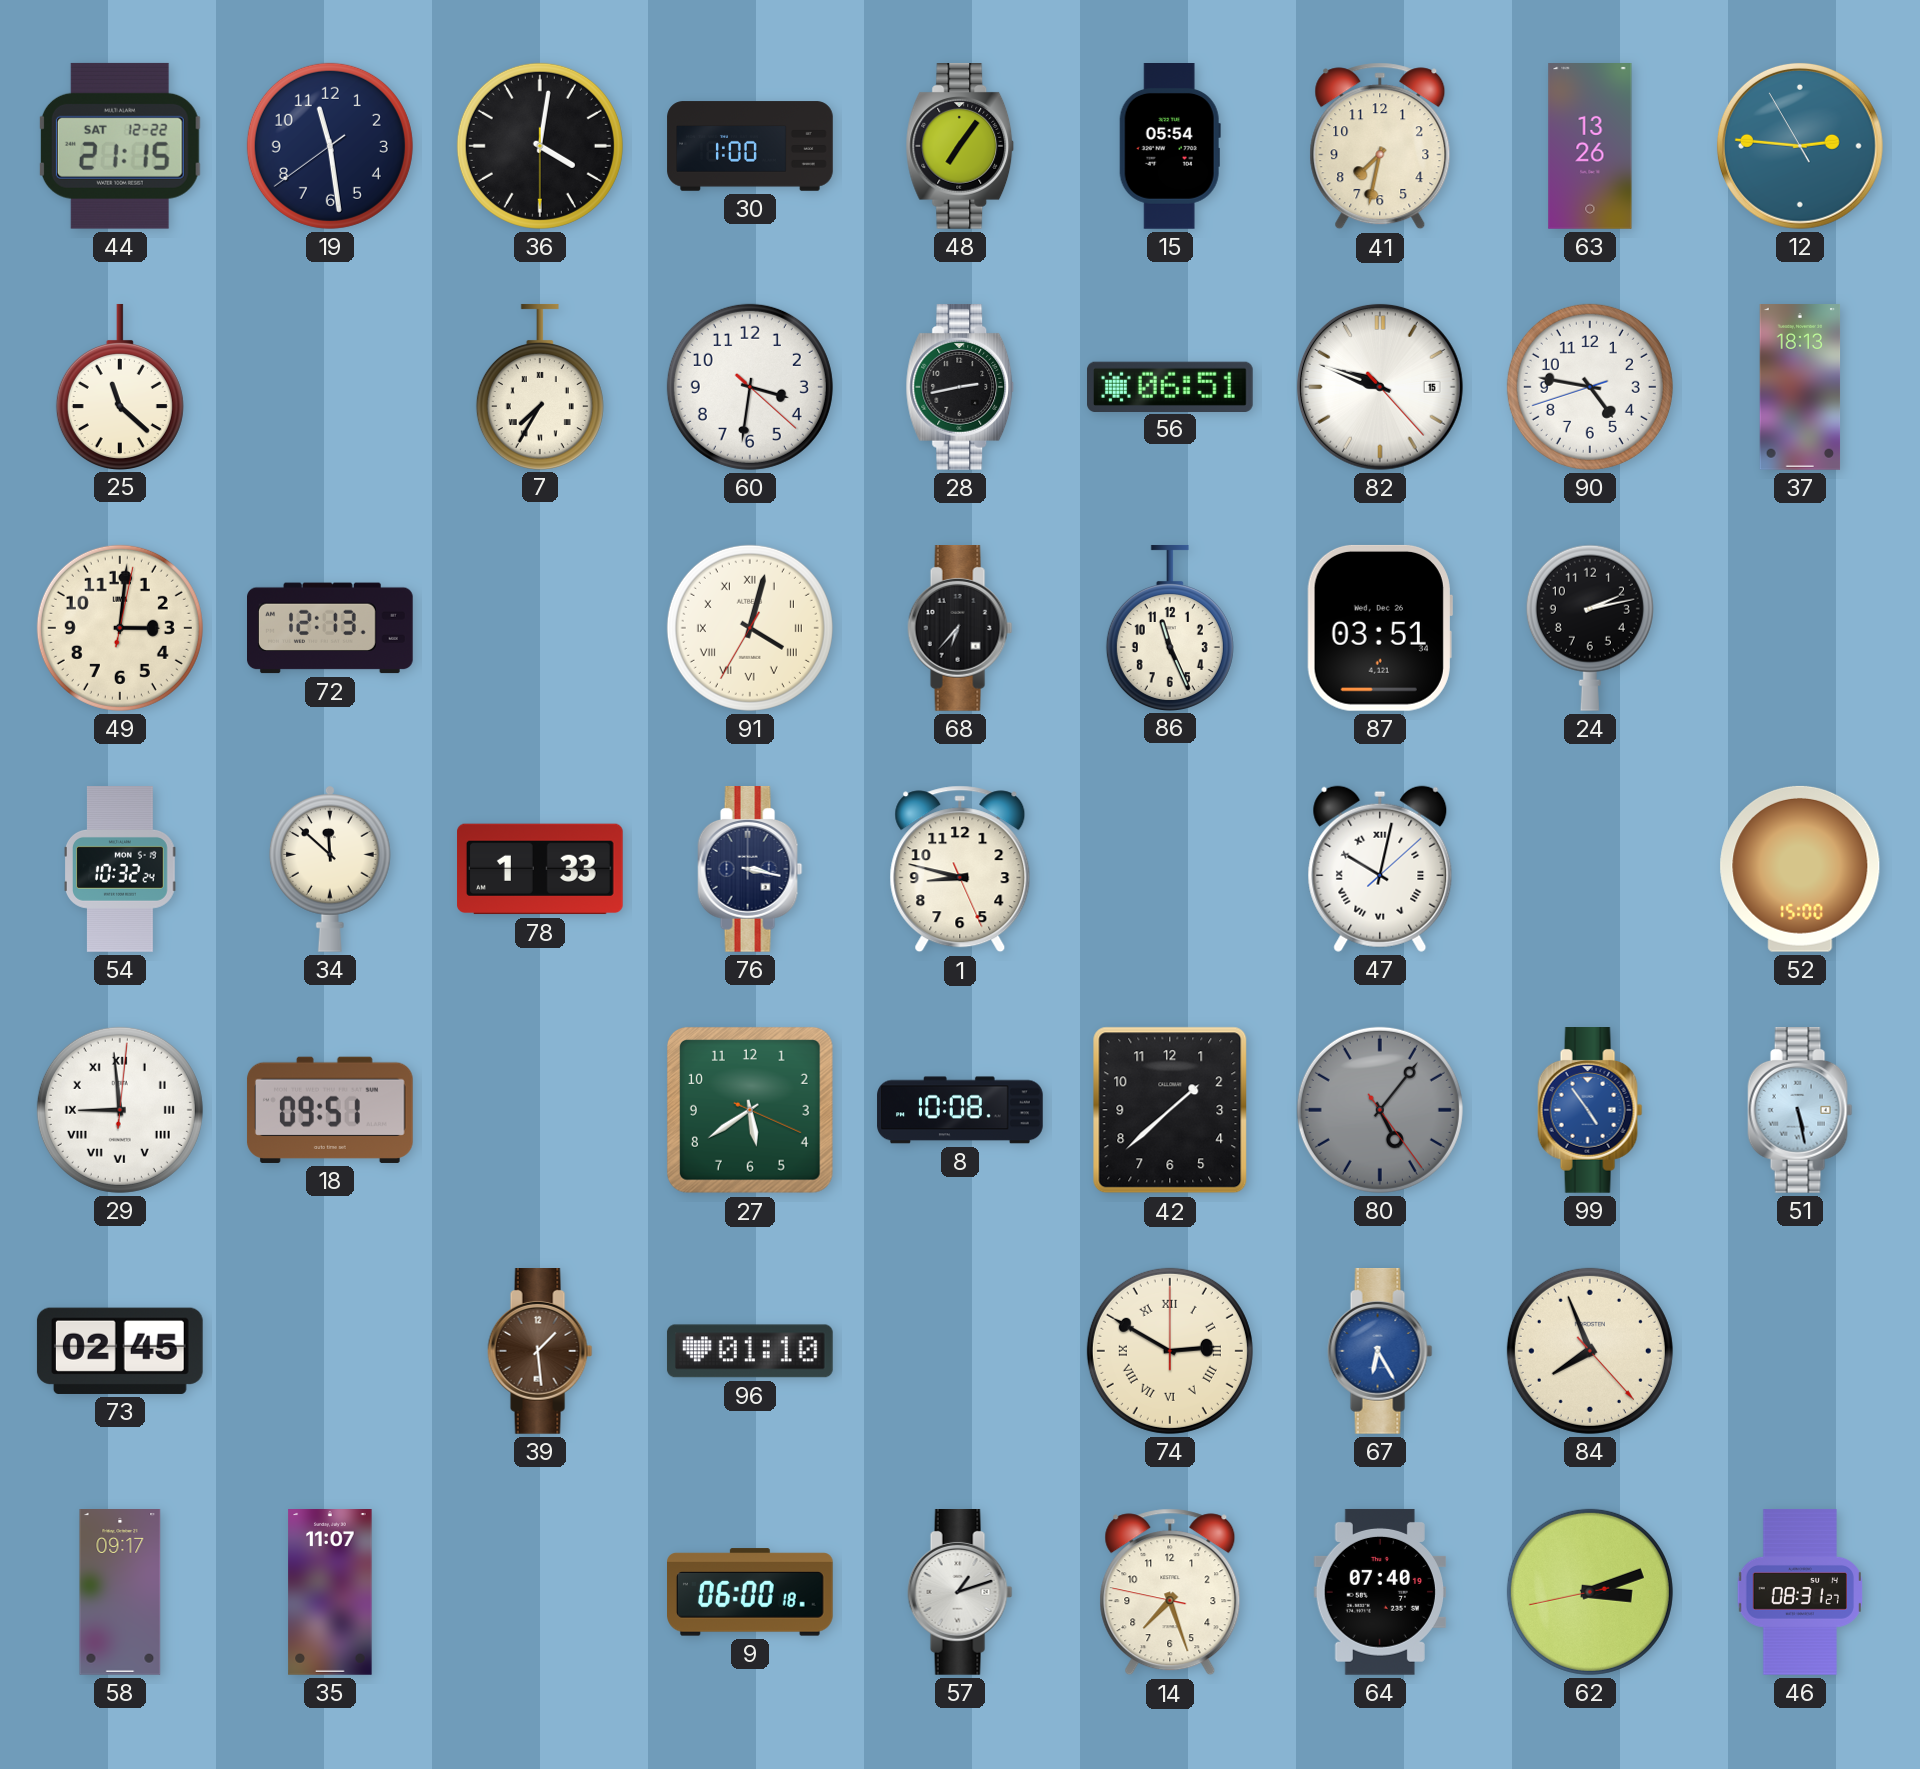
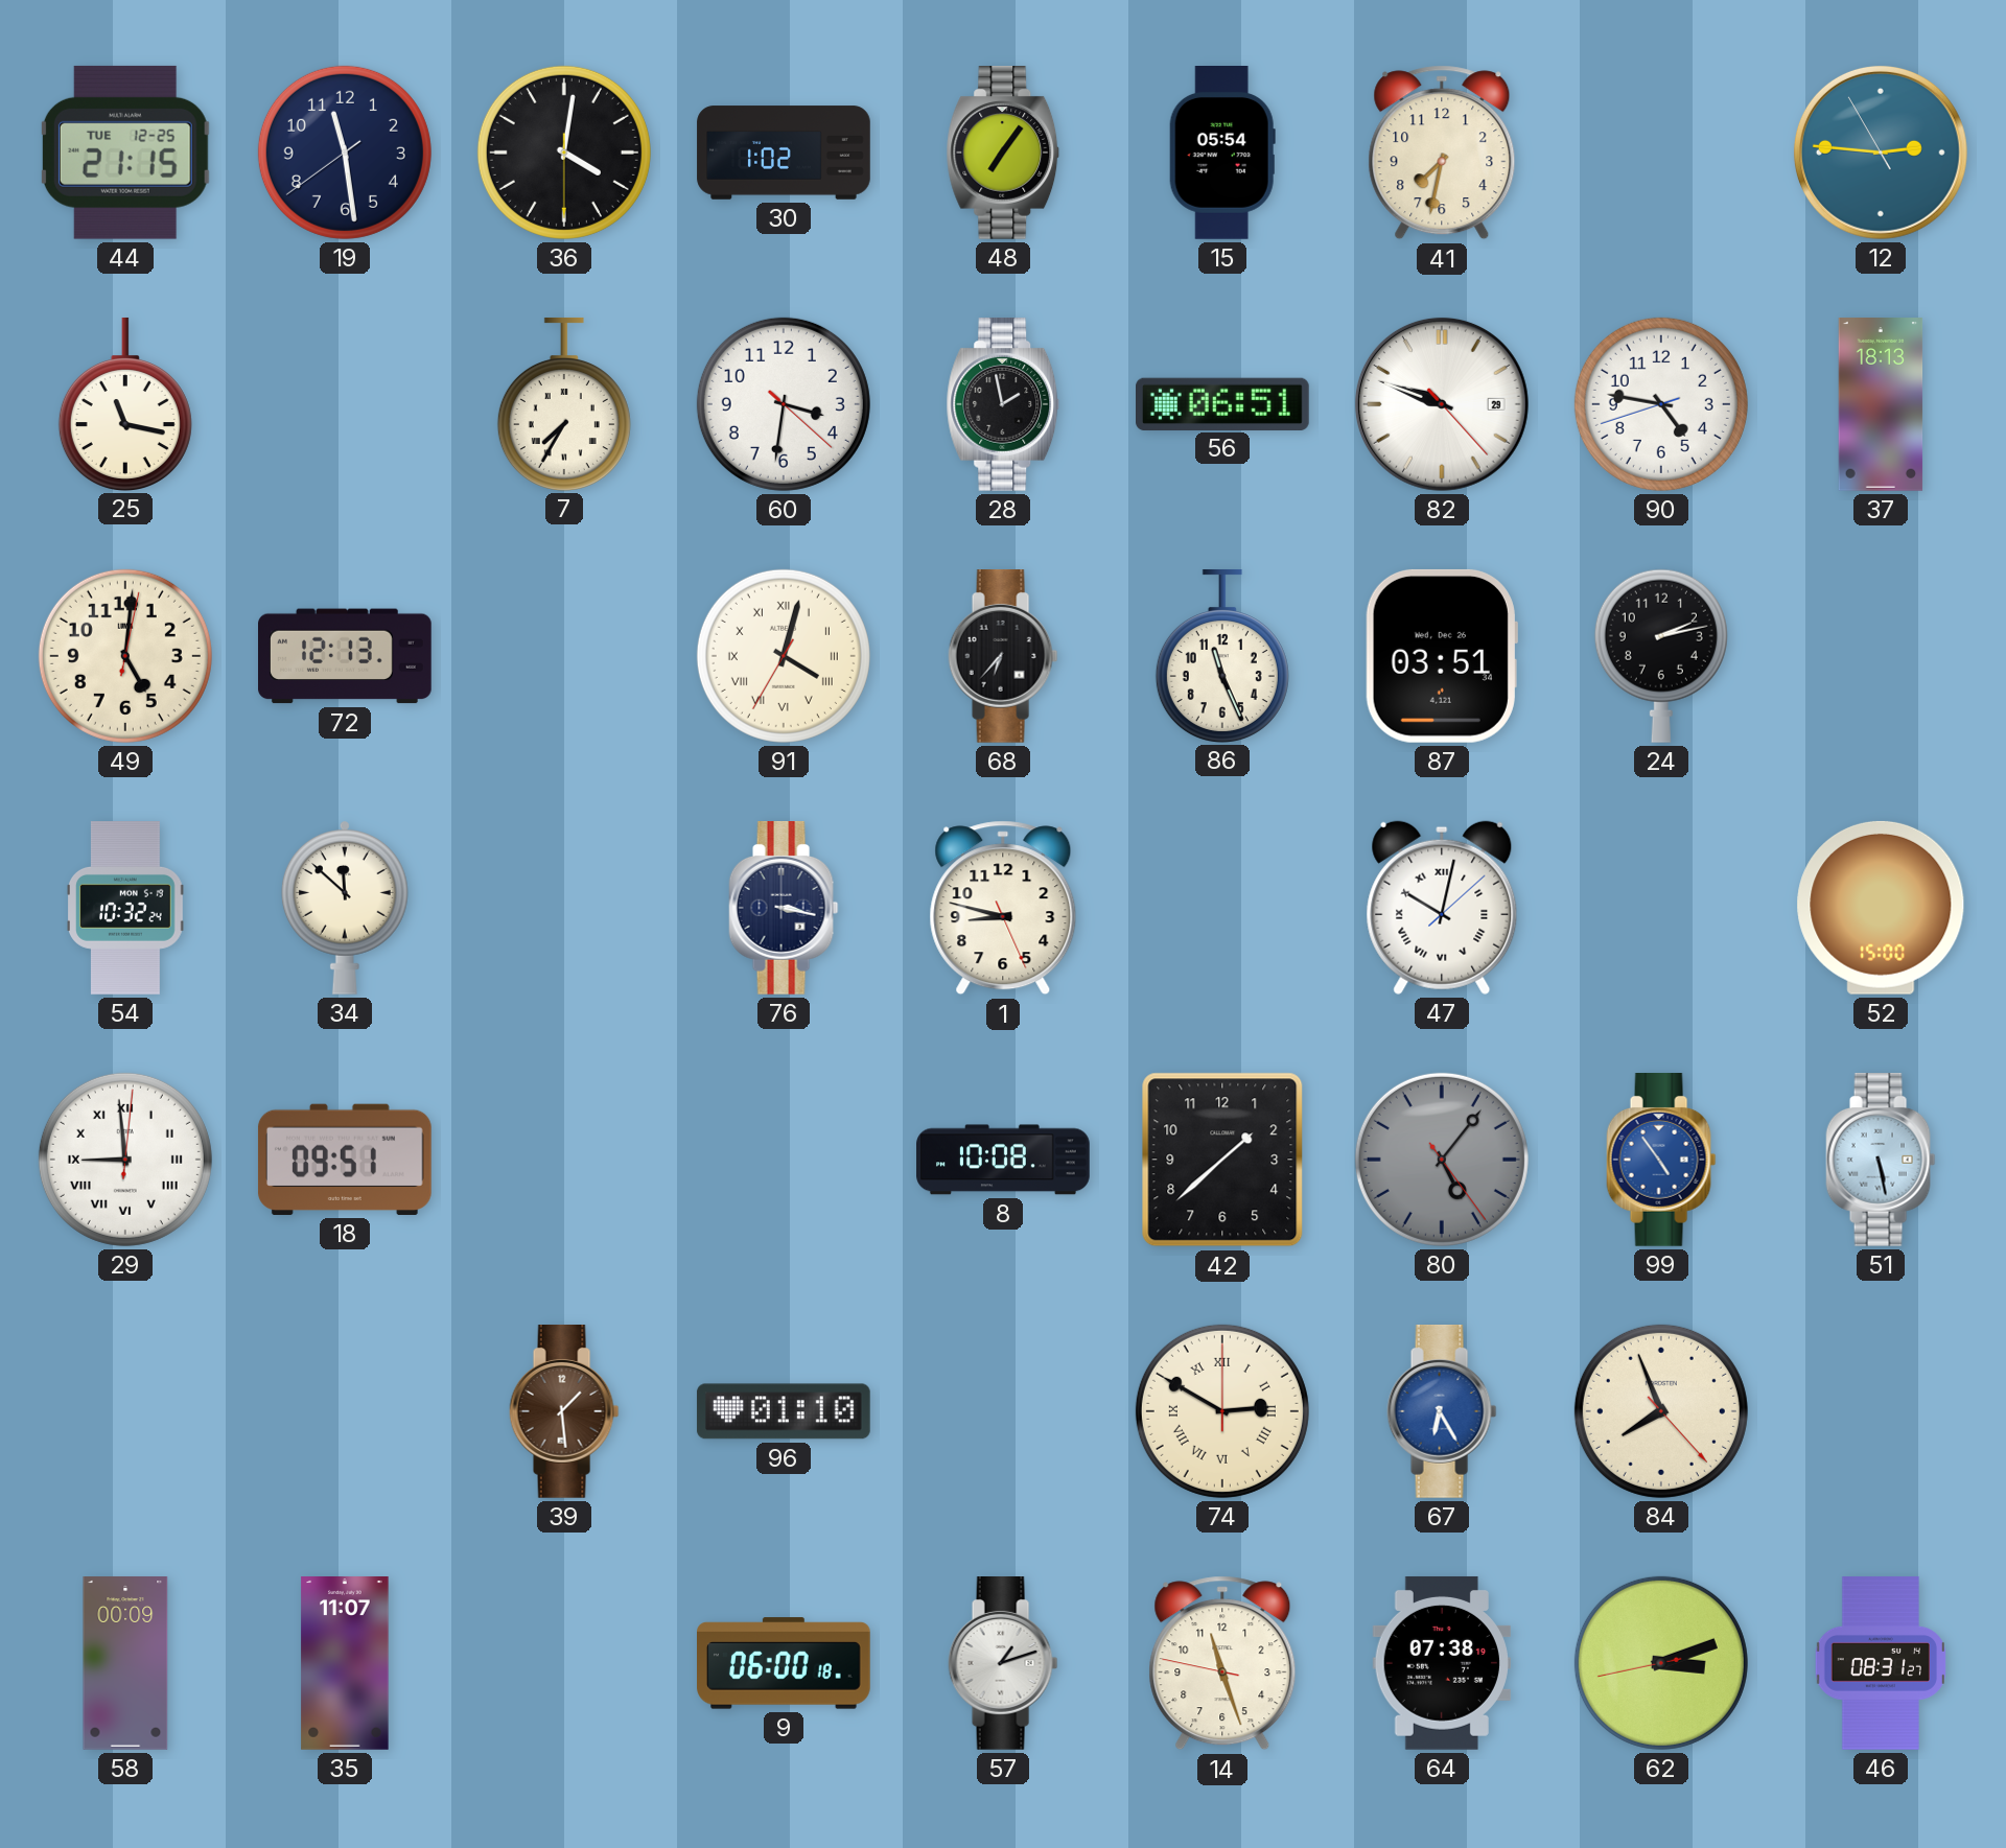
44 date: SAT 12-22 -> TUE 12-25
30: 1:00 -> 1:02
63: 13:26 -> none
25: 11:22 -> 11:17
28: 2:43 -> 1:58
82 date: 15 -> 29
49: 3:01 -> 5:01
78: 1:33 -> none
27: 5:39 -> none
73: 02:45 -> none
58: 09:17 -> 00:09
14: 7:26 -> 11:26
64: 07:40 -> 07:38
